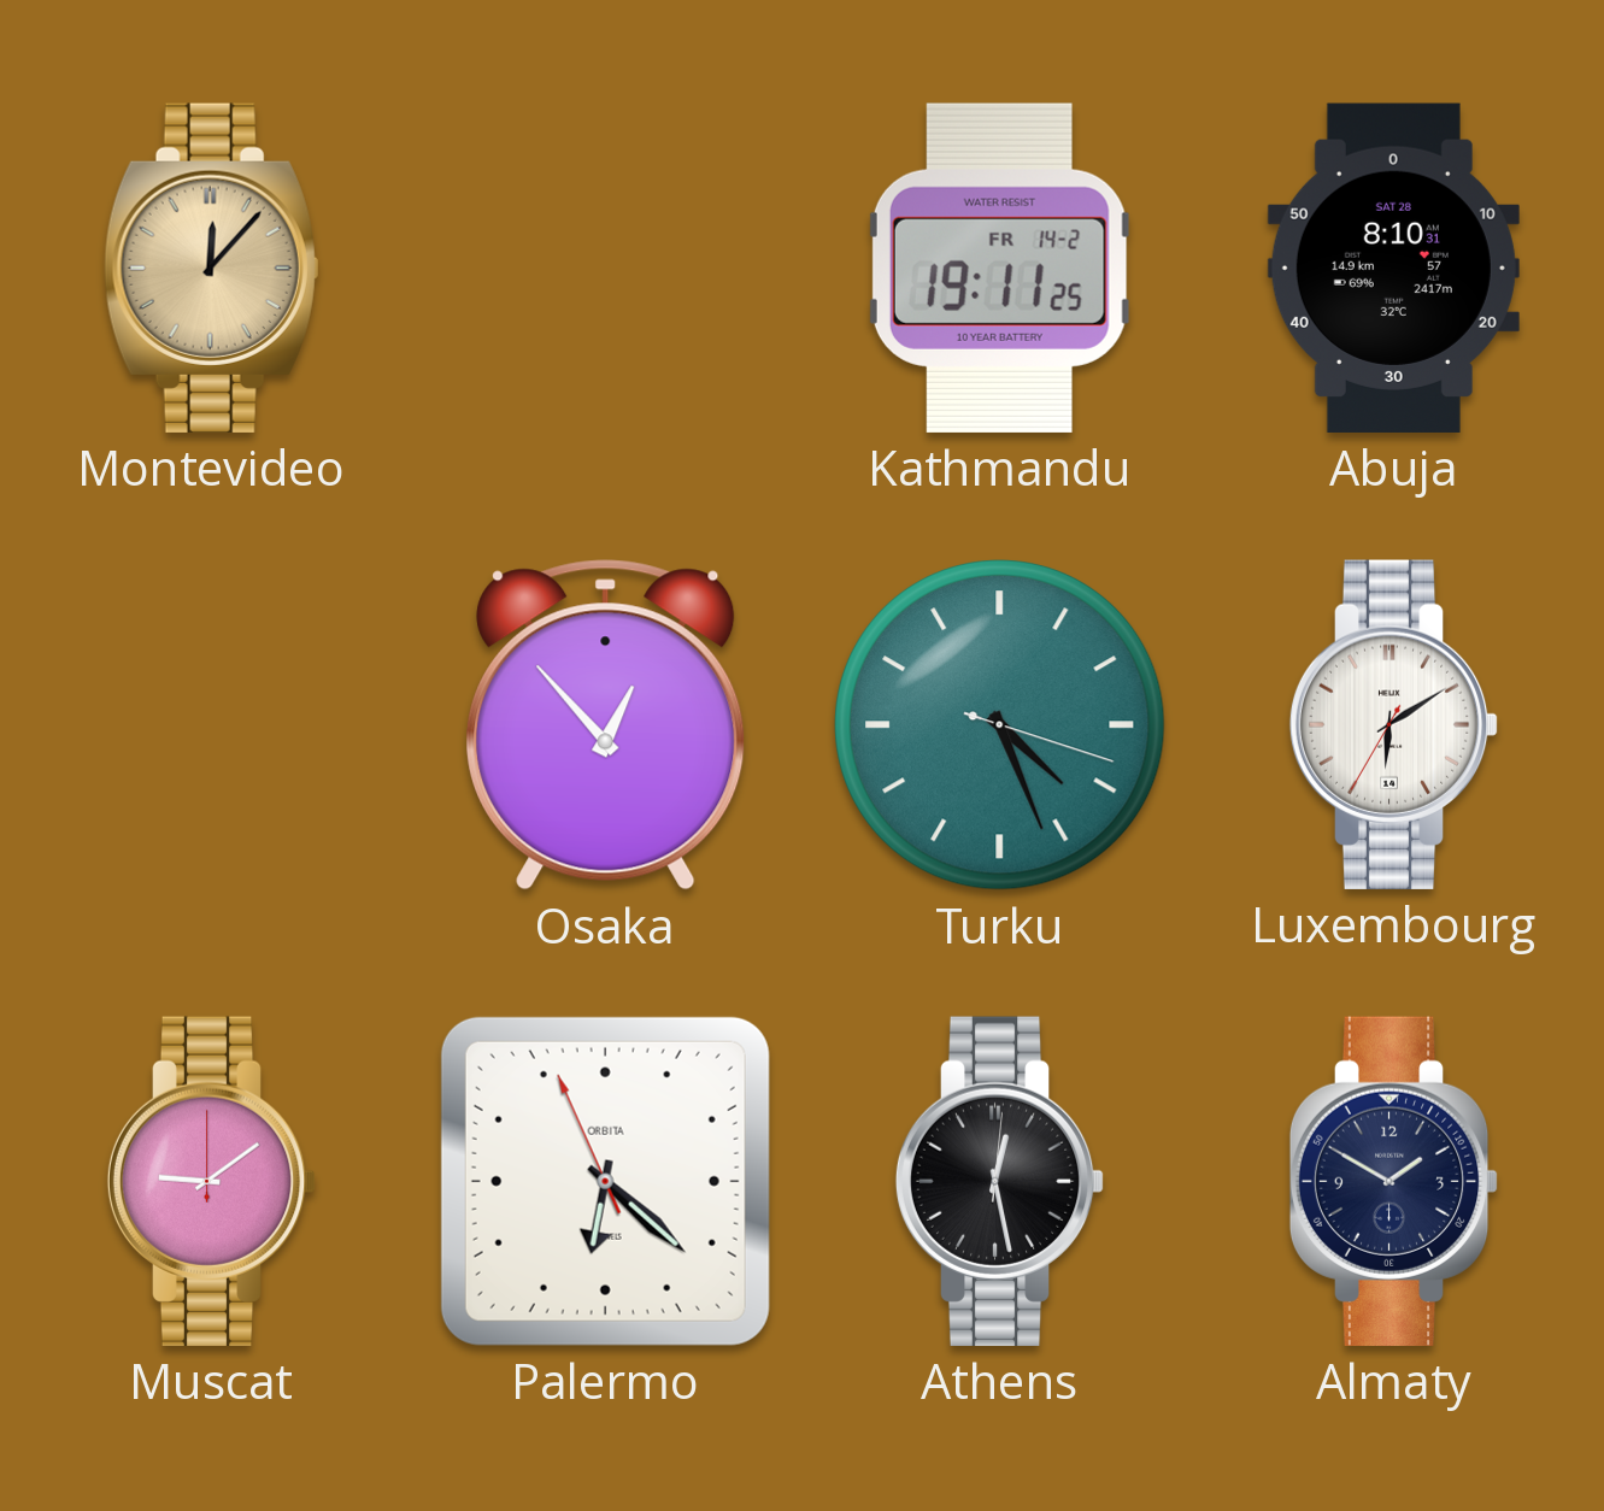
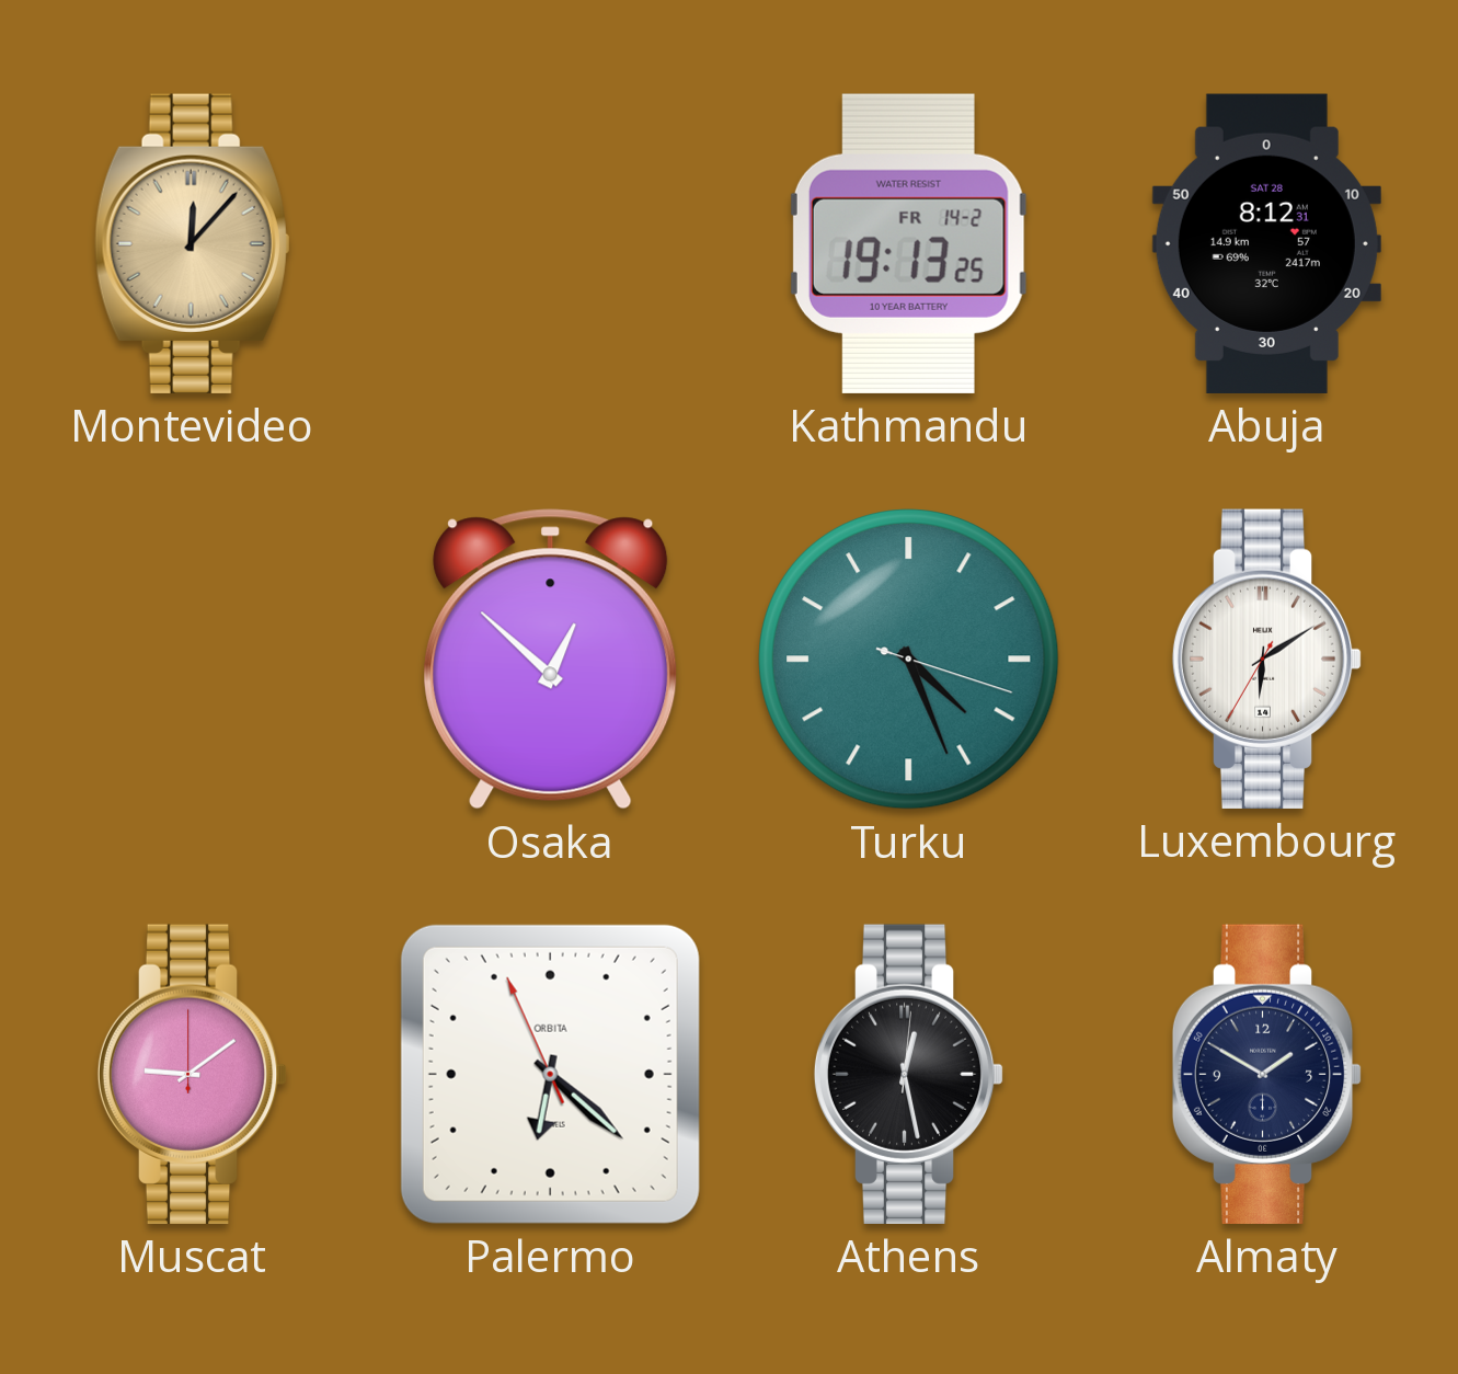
Kathmandu: 19:11 -> 19:13
Abuja: 8:10 -> 8:12
Osaka: 12:53 -> 12:52
